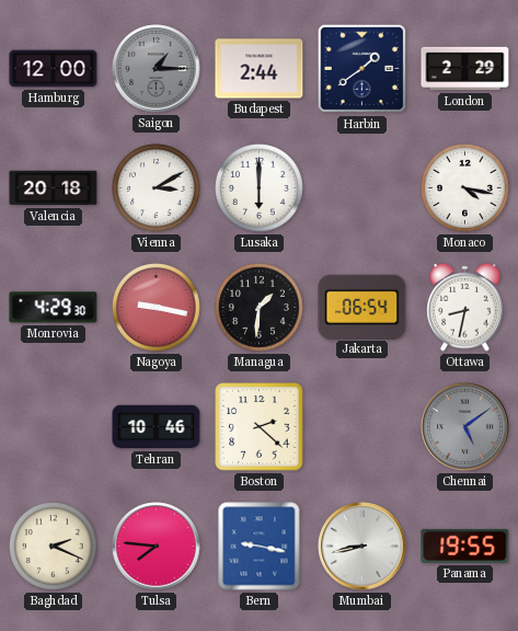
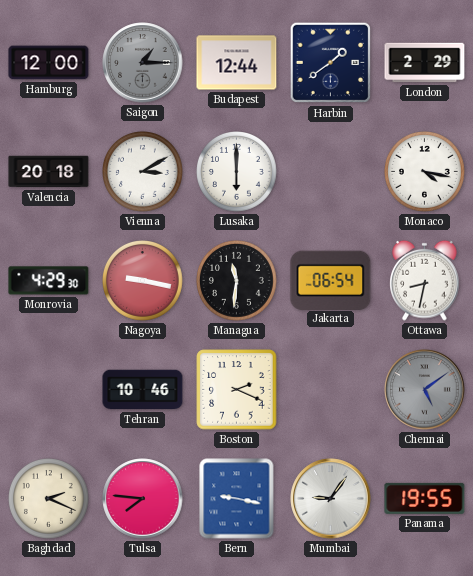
Budapest: 2:44 -> 12:44
Managua: 1:31 -> 11:31
Boston: 2:22 -> 2:19
Mumbai: 8:43 -> 9:06
